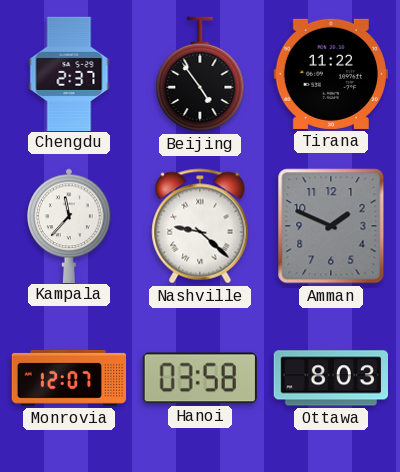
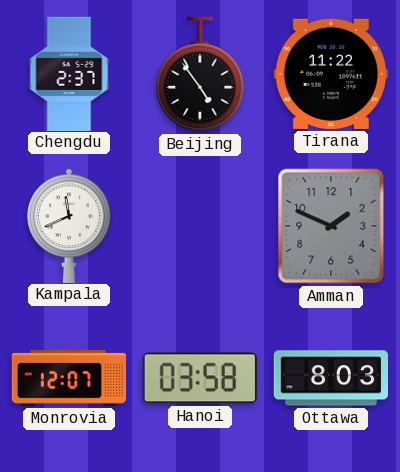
Kampala: 11:37 -> 11:41
Nashville: 9:22 -> none
